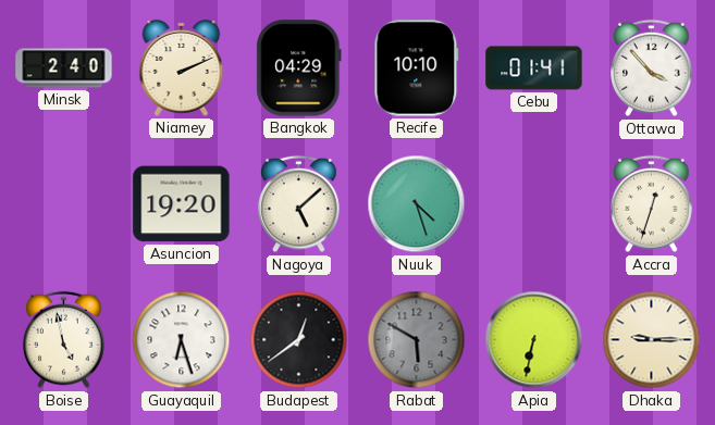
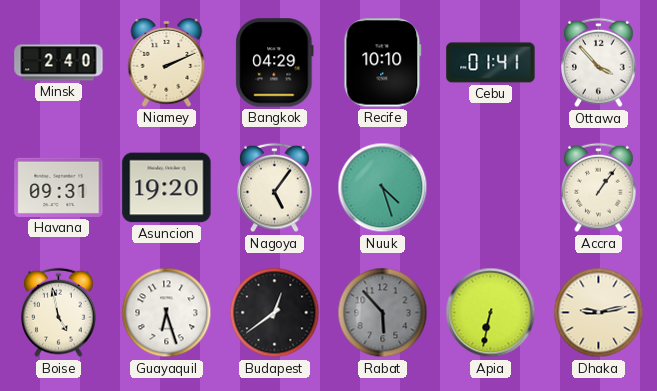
Havana: none -> 09:31
Nagoya: 5:08 -> 5:06
Accra: 12:33 -> 1:06
Rabat: 5:50 -> 5:53
Dhaka: 9:15 -> 9:13
